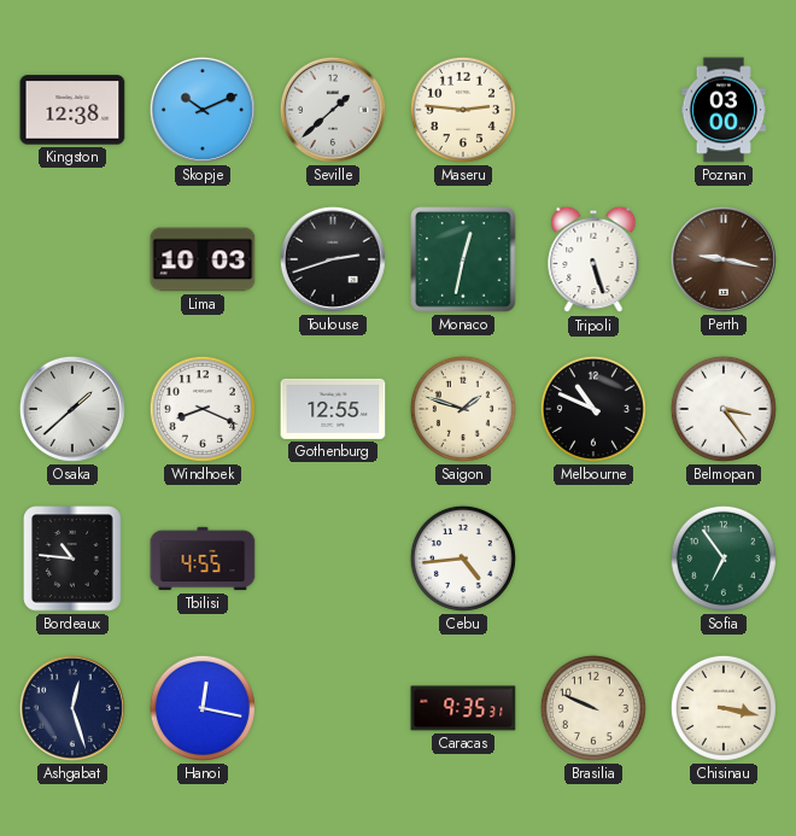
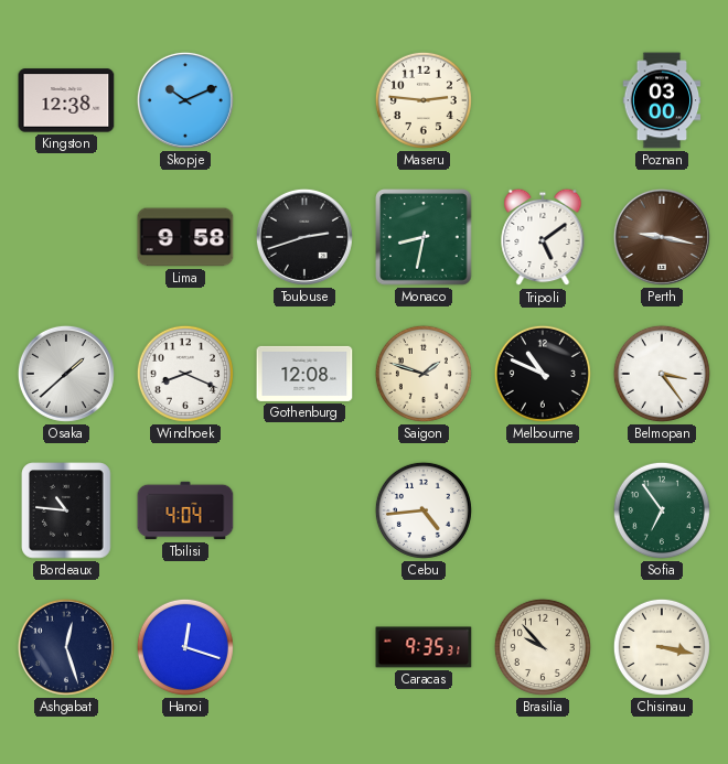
Seville: 1:38 -> none
Lima: 10:03 -> 9:58
Monaco: 12:32 -> 8:32
Tripoli: 5:27 -> 5:09
Gothenburg: 12:55 -> 12:08
Tbilisi: 4:55 -> 4:04
Hanoi: 12:17 -> 12:18
Brasilia: 9:49 -> 9:53
